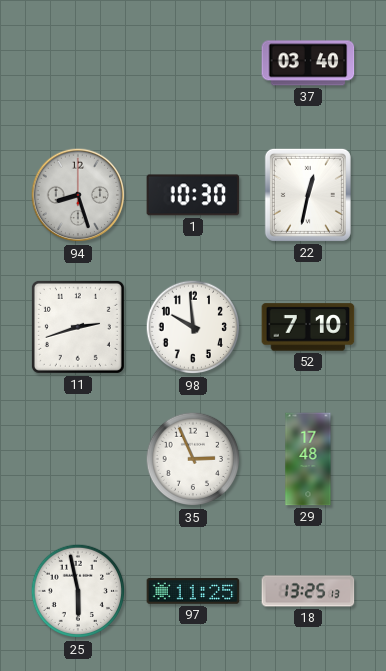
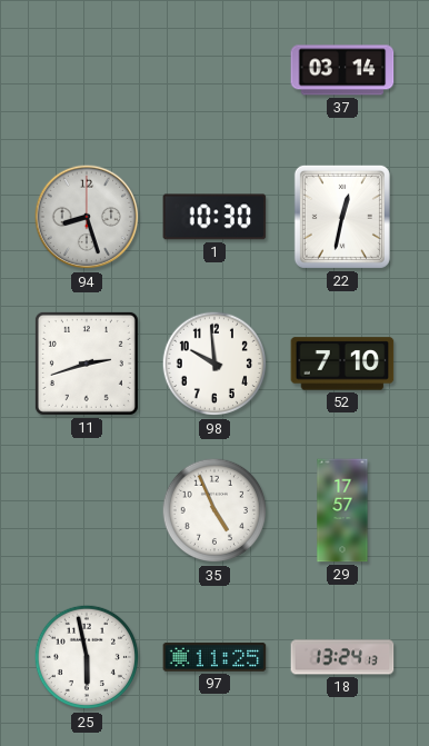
37: 03:40 -> 03:14
35: 2:56 -> 4:56
29: 17:48 -> 17:57
18: 13:25 -> 13:24
